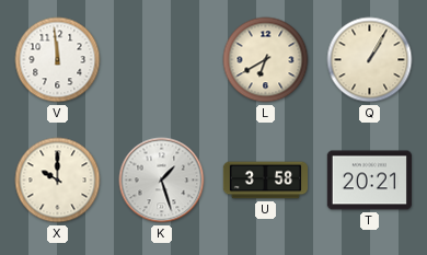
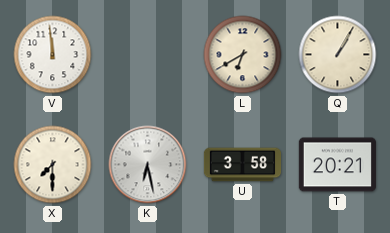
X: 10:00 -> 7:30
K: 1:27 -> 6:28
